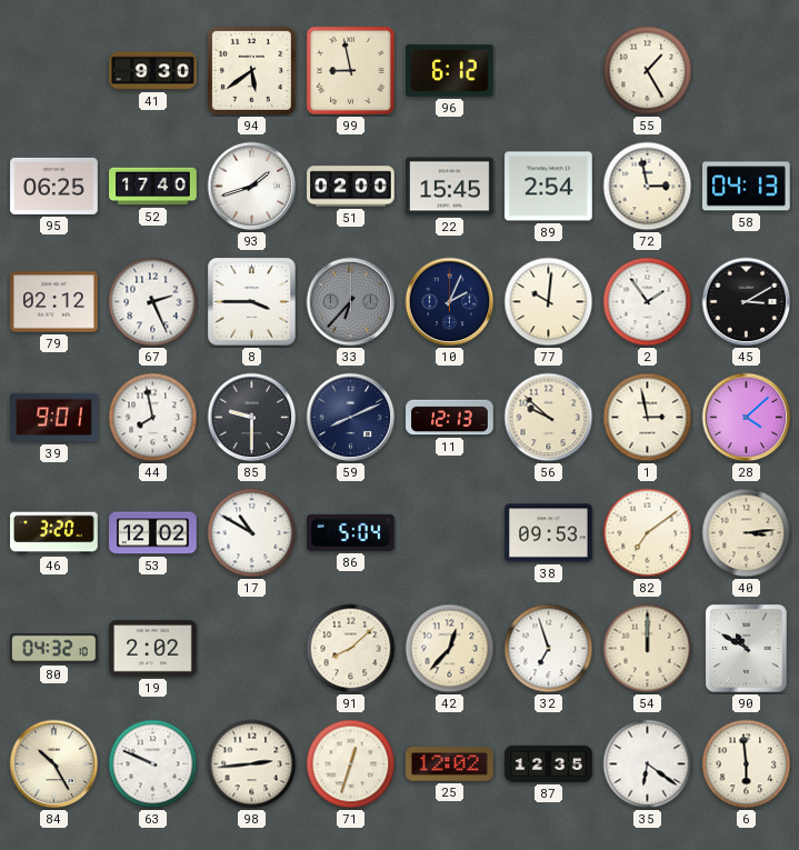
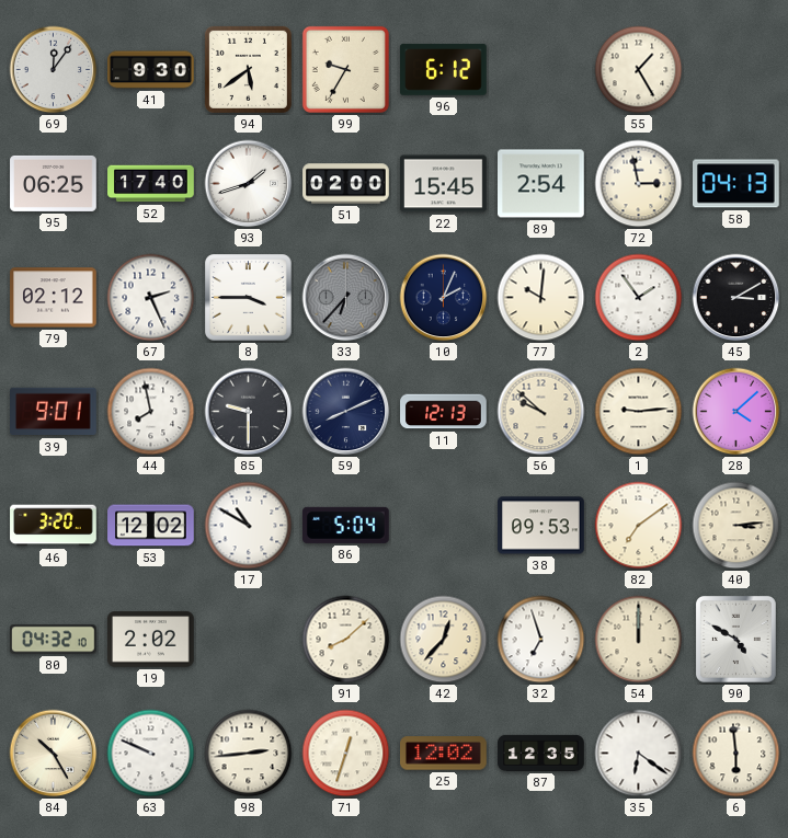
69: none -> 12:06
99: 8:58 -> 9:35
1: 2:58 -> 9:14
90: 10:50 -> 4:50
